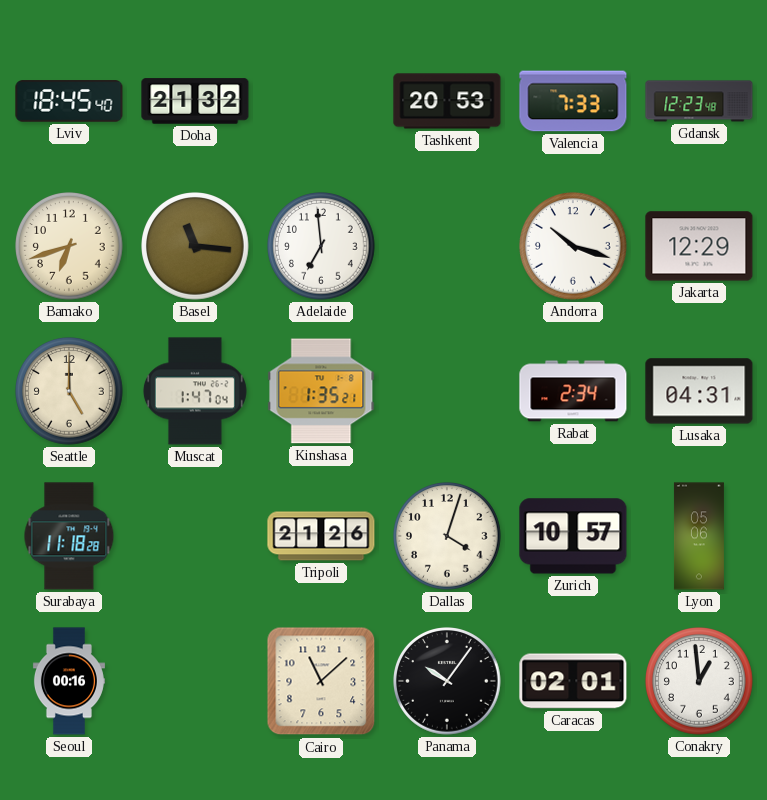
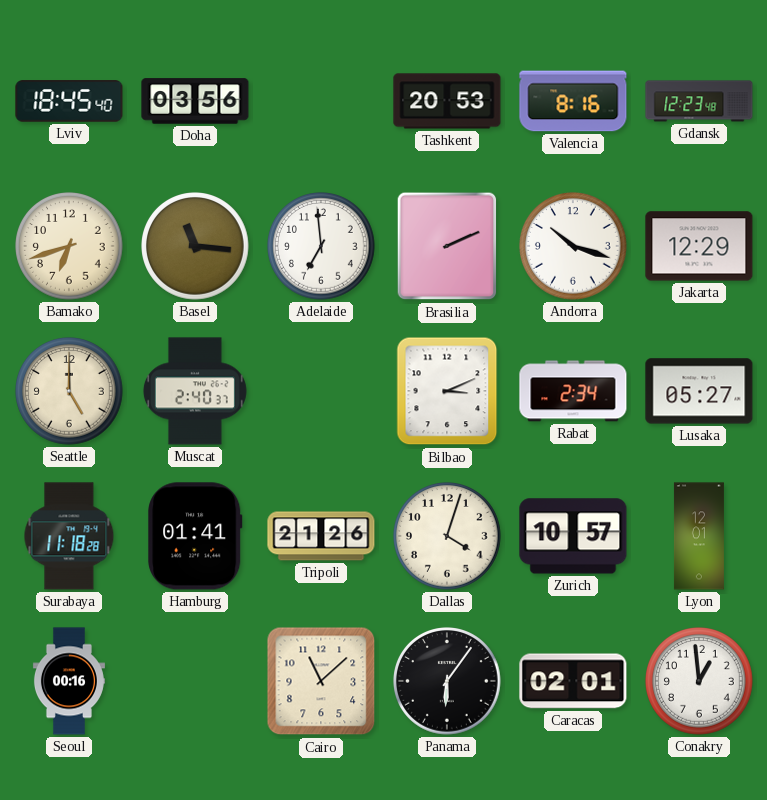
Doha: 21:32 -> 03:56
Valencia: 7:33 -> 8:16
Brasilia: none -> 2:11
Muscat: 1:47 -> 2:40
Kinshasa: 1:35 -> none
Bilbao: none -> 3:11
Lusaka: 04:31 -> 05:27
Hamburg: none -> 01:41
Lyon: 05:06 -> 12:01
Panama: 10:06 -> 6:06
